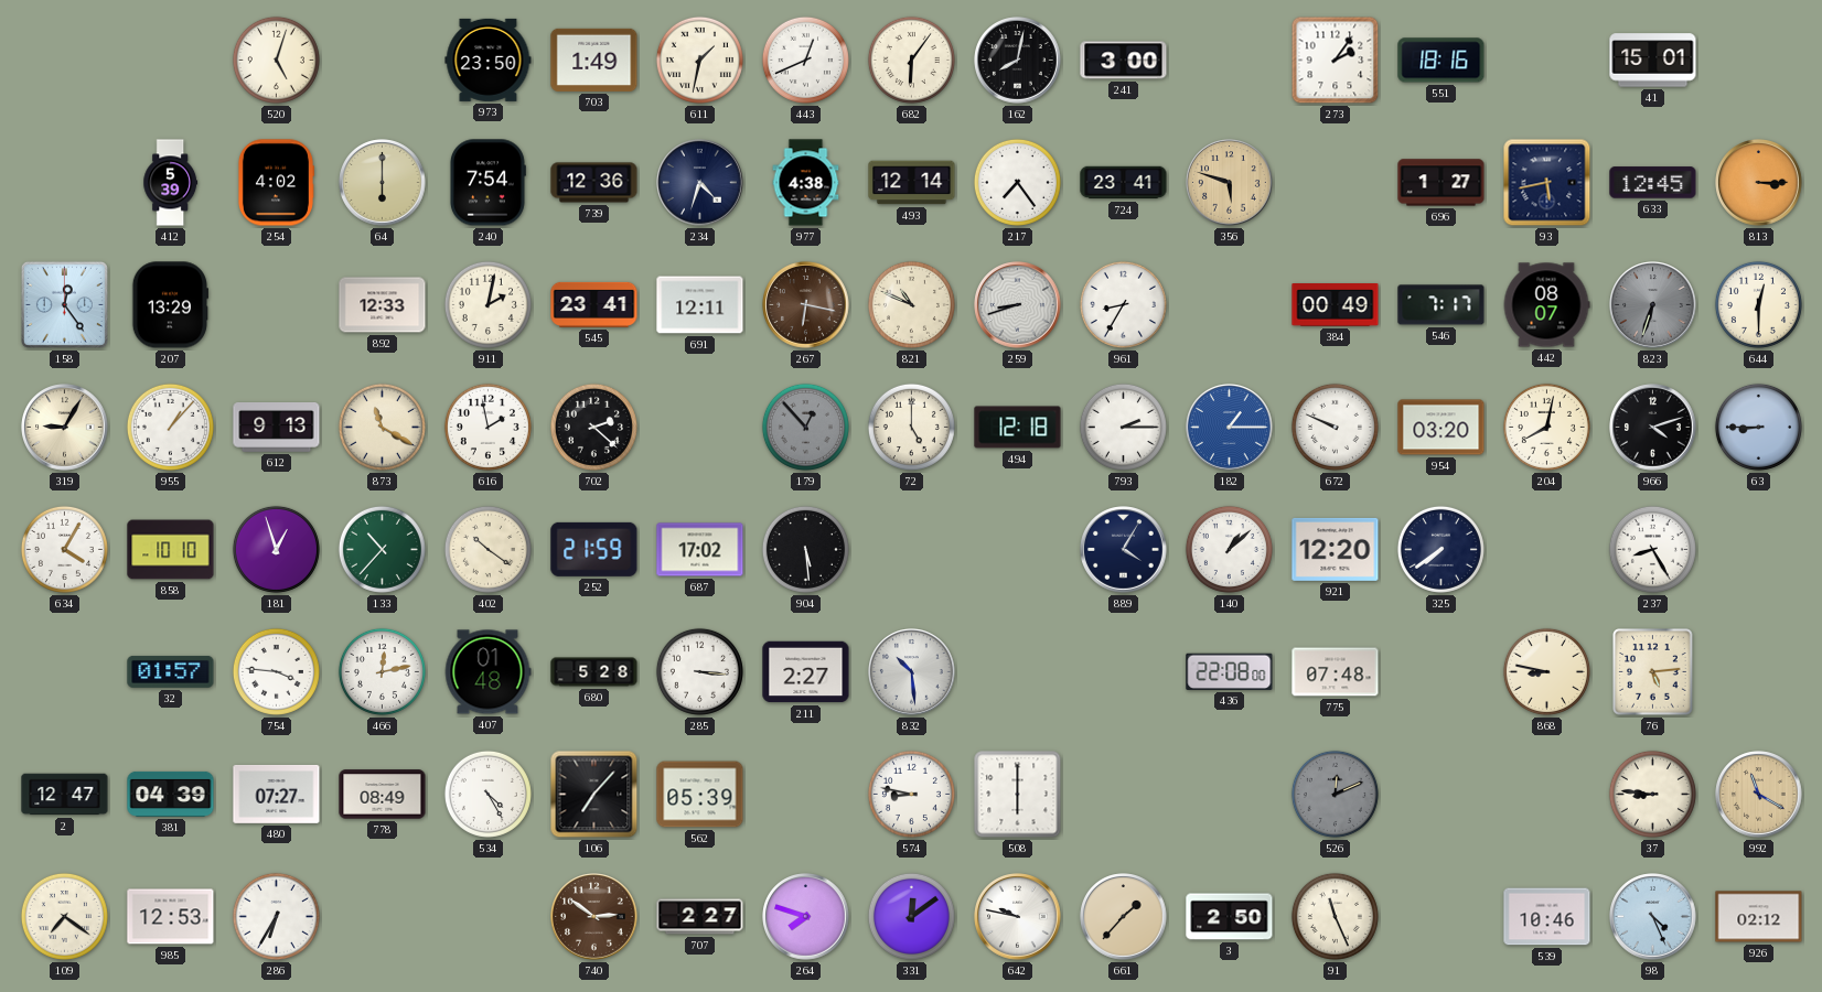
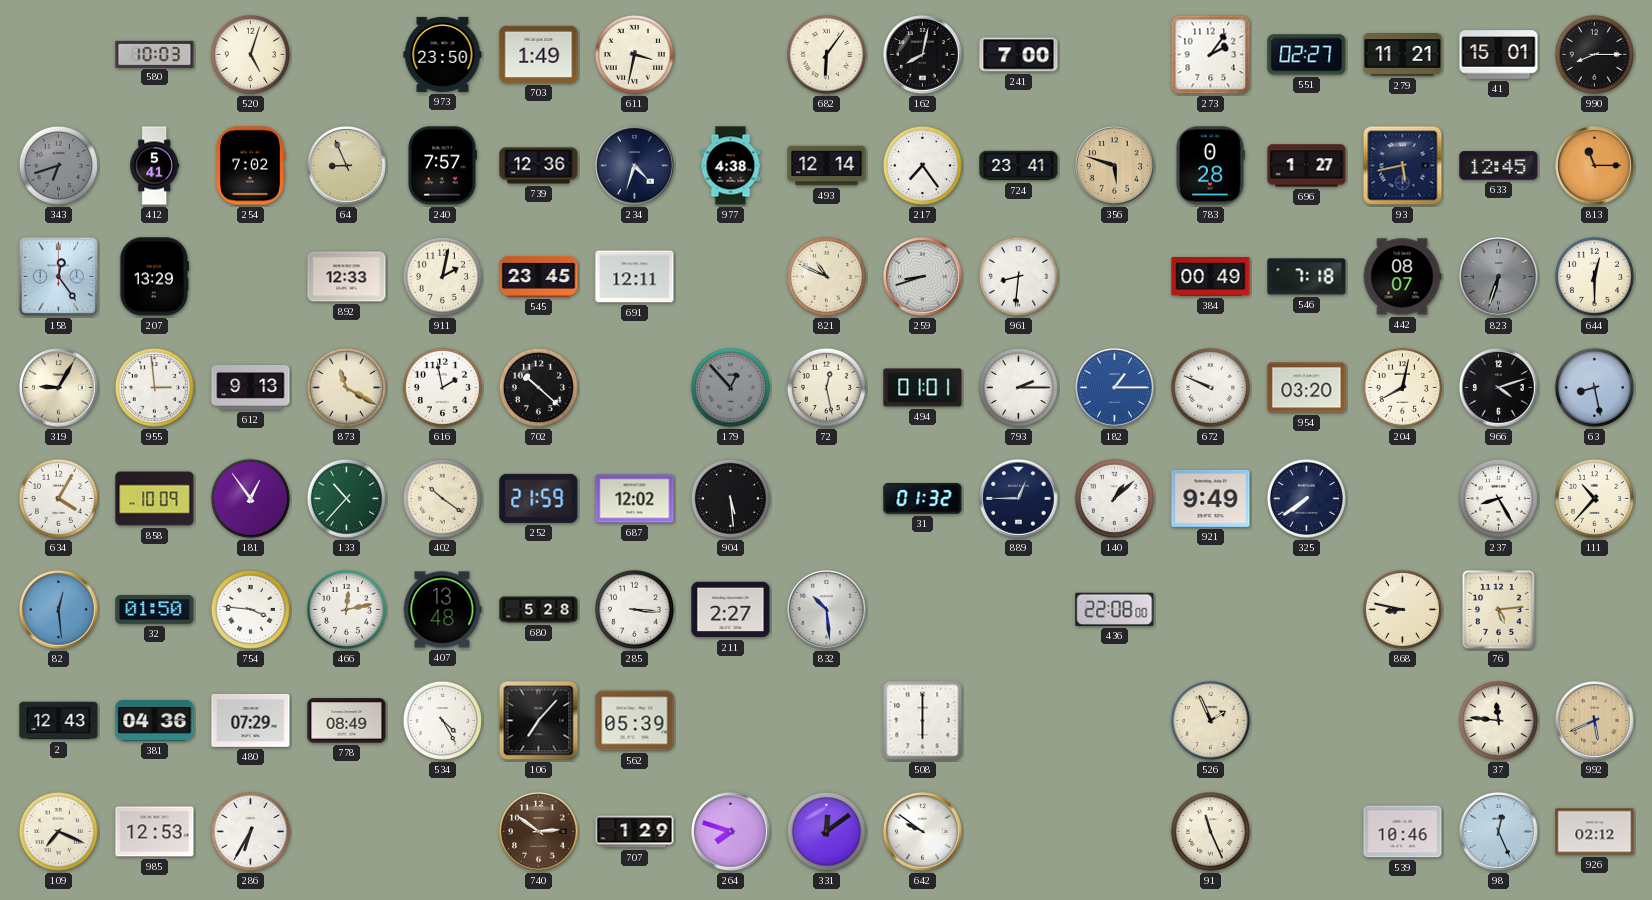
580: none -> 10:03
611: 1:32 -> 3:32
443: 12:41 -> none
241: 3:00 -> 7:00
551: 18:16 -> 02:27
279: none -> 11:21
990: none -> 8:15
343: none -> 6:42
412: 5:39 -> 5:41
254: 4:02 -> 7:02
64: 6:00 -> 8:56
240: 7:54 -> 7:57
783: none -> 0:28
813: 3:15 -> 11:15
545: 23:41 -> 23:45
267: 6:17 -> none
961: 8:35 -> 8:31
546: 7:17 -> 7:18
955: 1:07 -> 2:59
702: 2:22 -> 10:22
72: 5:00 -> 12:28
494: 12:18 -> 01:01
63: 8:45 -> 8:28
858: 10:10 -> 10:09
181: 12:57 -> 12:54
687: 17:02 -> 12:02
31: none -> 01:32
889: 4:05 -> 12:45
921: 12:20 -> 9:49
111: none -> 10:37
82: none -> 12:29
32: 01:57 -> 01:50
407: 01:48 -> 13:48
775: 07:48 -> none
2: 12:47 -> 12:43
381: 04:39 -> 04:36
480: 07:27 -> 07:29
574: 8:47 -> none
526: 12:11 -> 1:56
526 dial: grey -> cream
37: 8:46 -> 11:46
992: 11:20 -> 5:41
109: 7:21 -> 7:19
707: 2:27 -> 1:29
642: 9:47 -> 9:51
661: 1:37 -> none
3: 2:50 -> none
98: 4:26 -> 12:26
